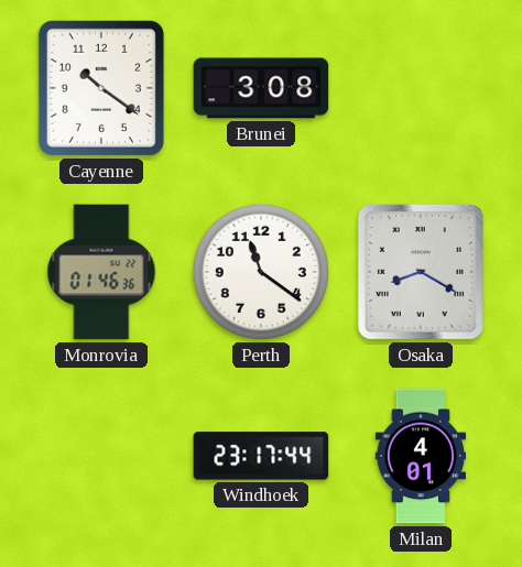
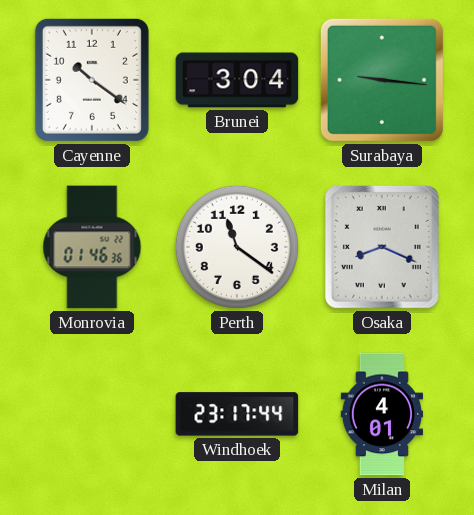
Brunei: 3:08 -> 3:04
Surabaya: none -> 9:16
Osaka: 8:20 -> 8:19
